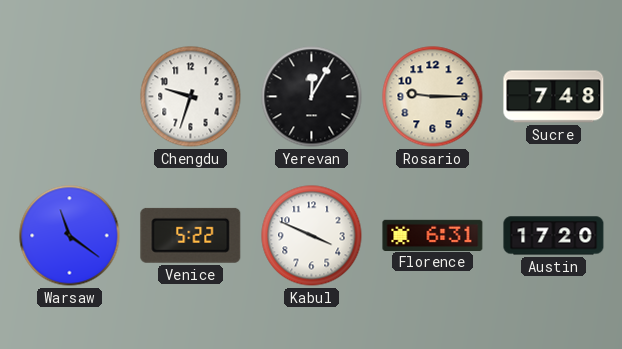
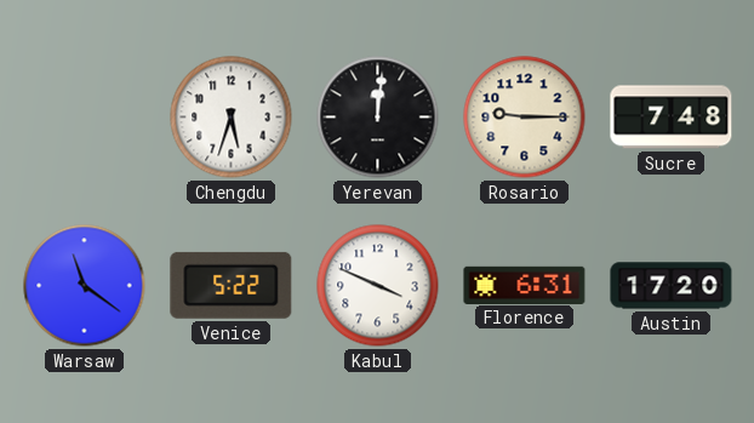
Chengdu: 9:33 -> 5:33
Yerevan: 12:05 -> 12:01
